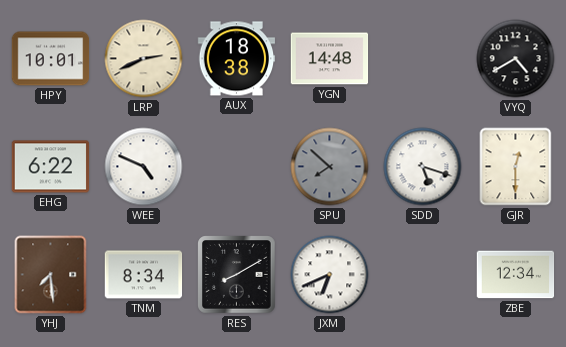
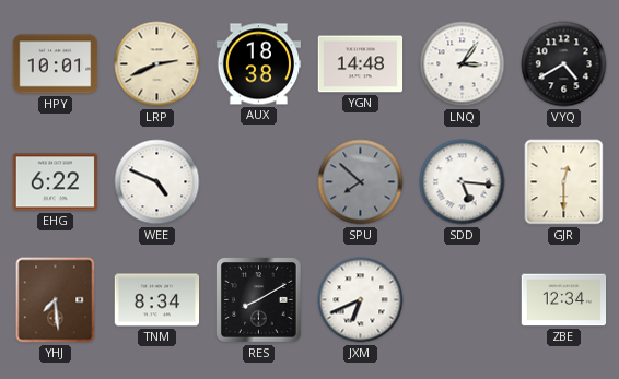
LNQ: none -> 3:06
SDD: 5:18 -> 5:16
